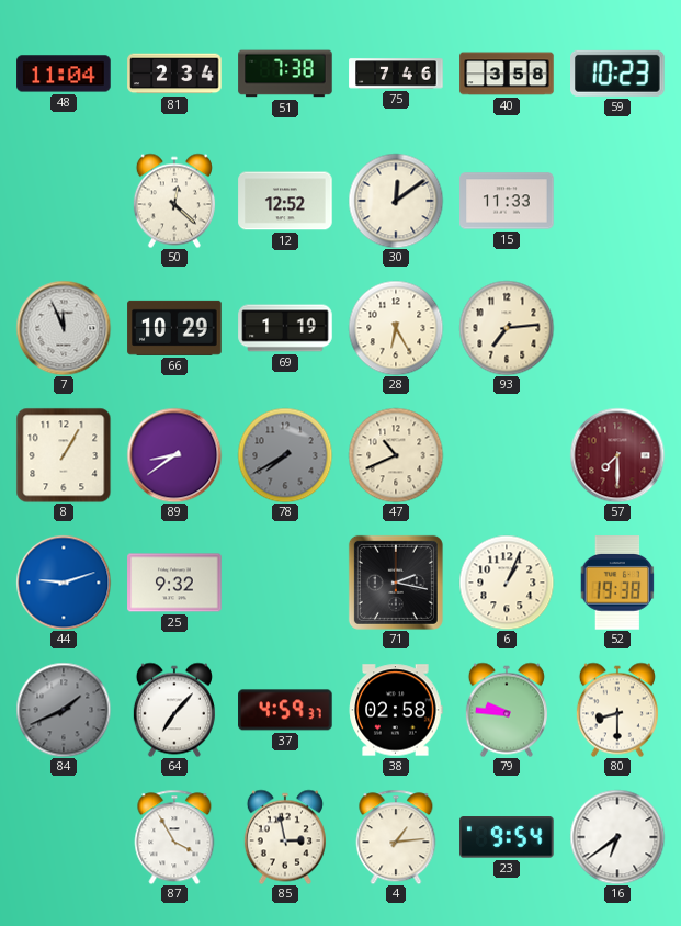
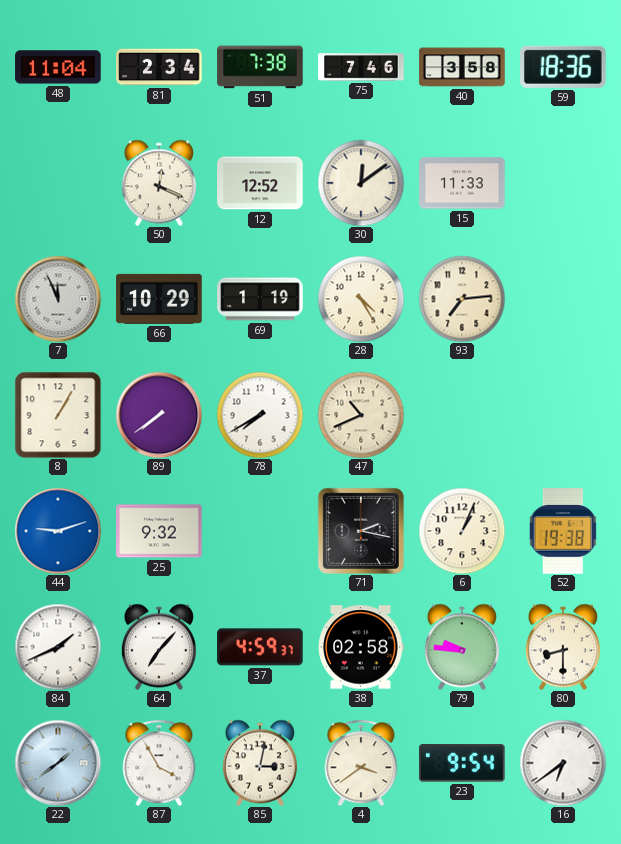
59: 10:23 -> 18:36
50: 12:22 -> 12:19
28: 6:25 -> 4:25
89: 8:39 -> 7:39
78 dial: grey -> white
57: 7:30 -> none
84 dial: grey -> white
22: none -> 1:39
85: 2:58 -> 3:02
4: 1:14 -> 3:39
